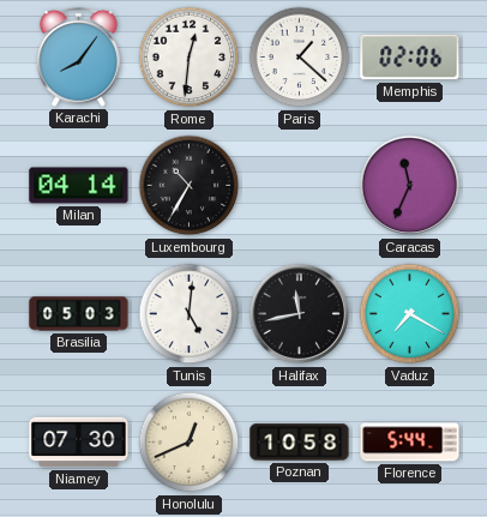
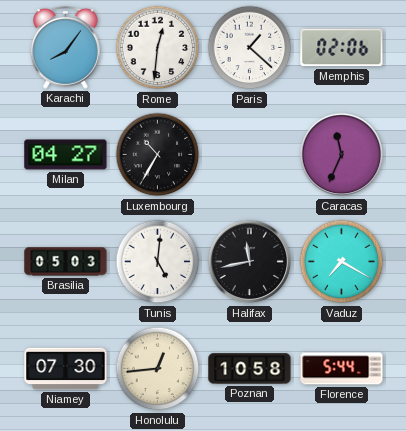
Milan: 04:14 -> 04:27
Honolulu: 12:41 -> 12:44
